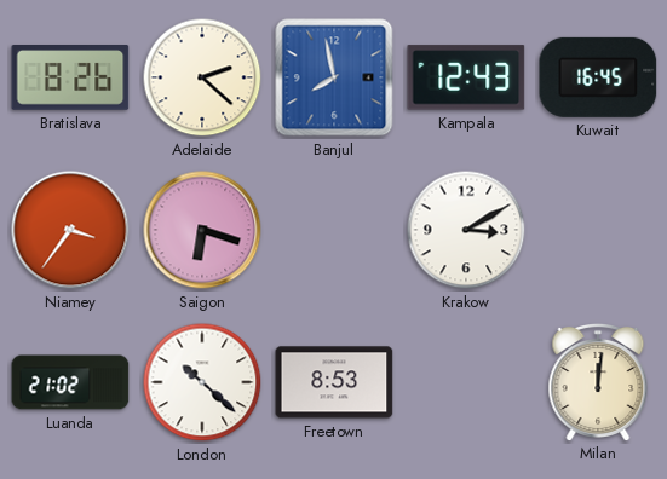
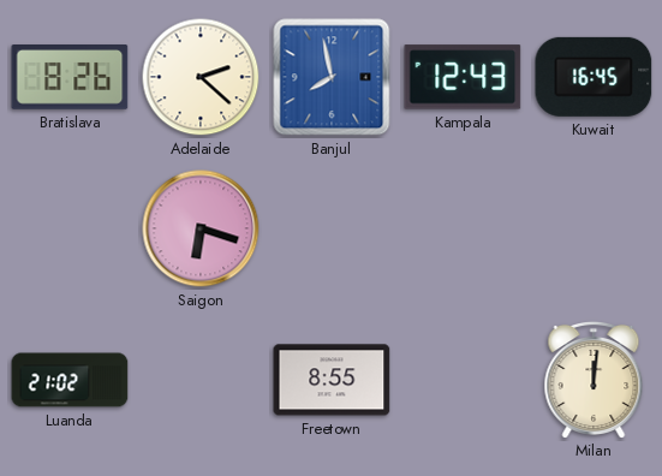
Niamey: 3:36 -> none
Krakow: 3:10 -> none
London: 10:22 -> none
Freetown: 8:53 -> 8:55
